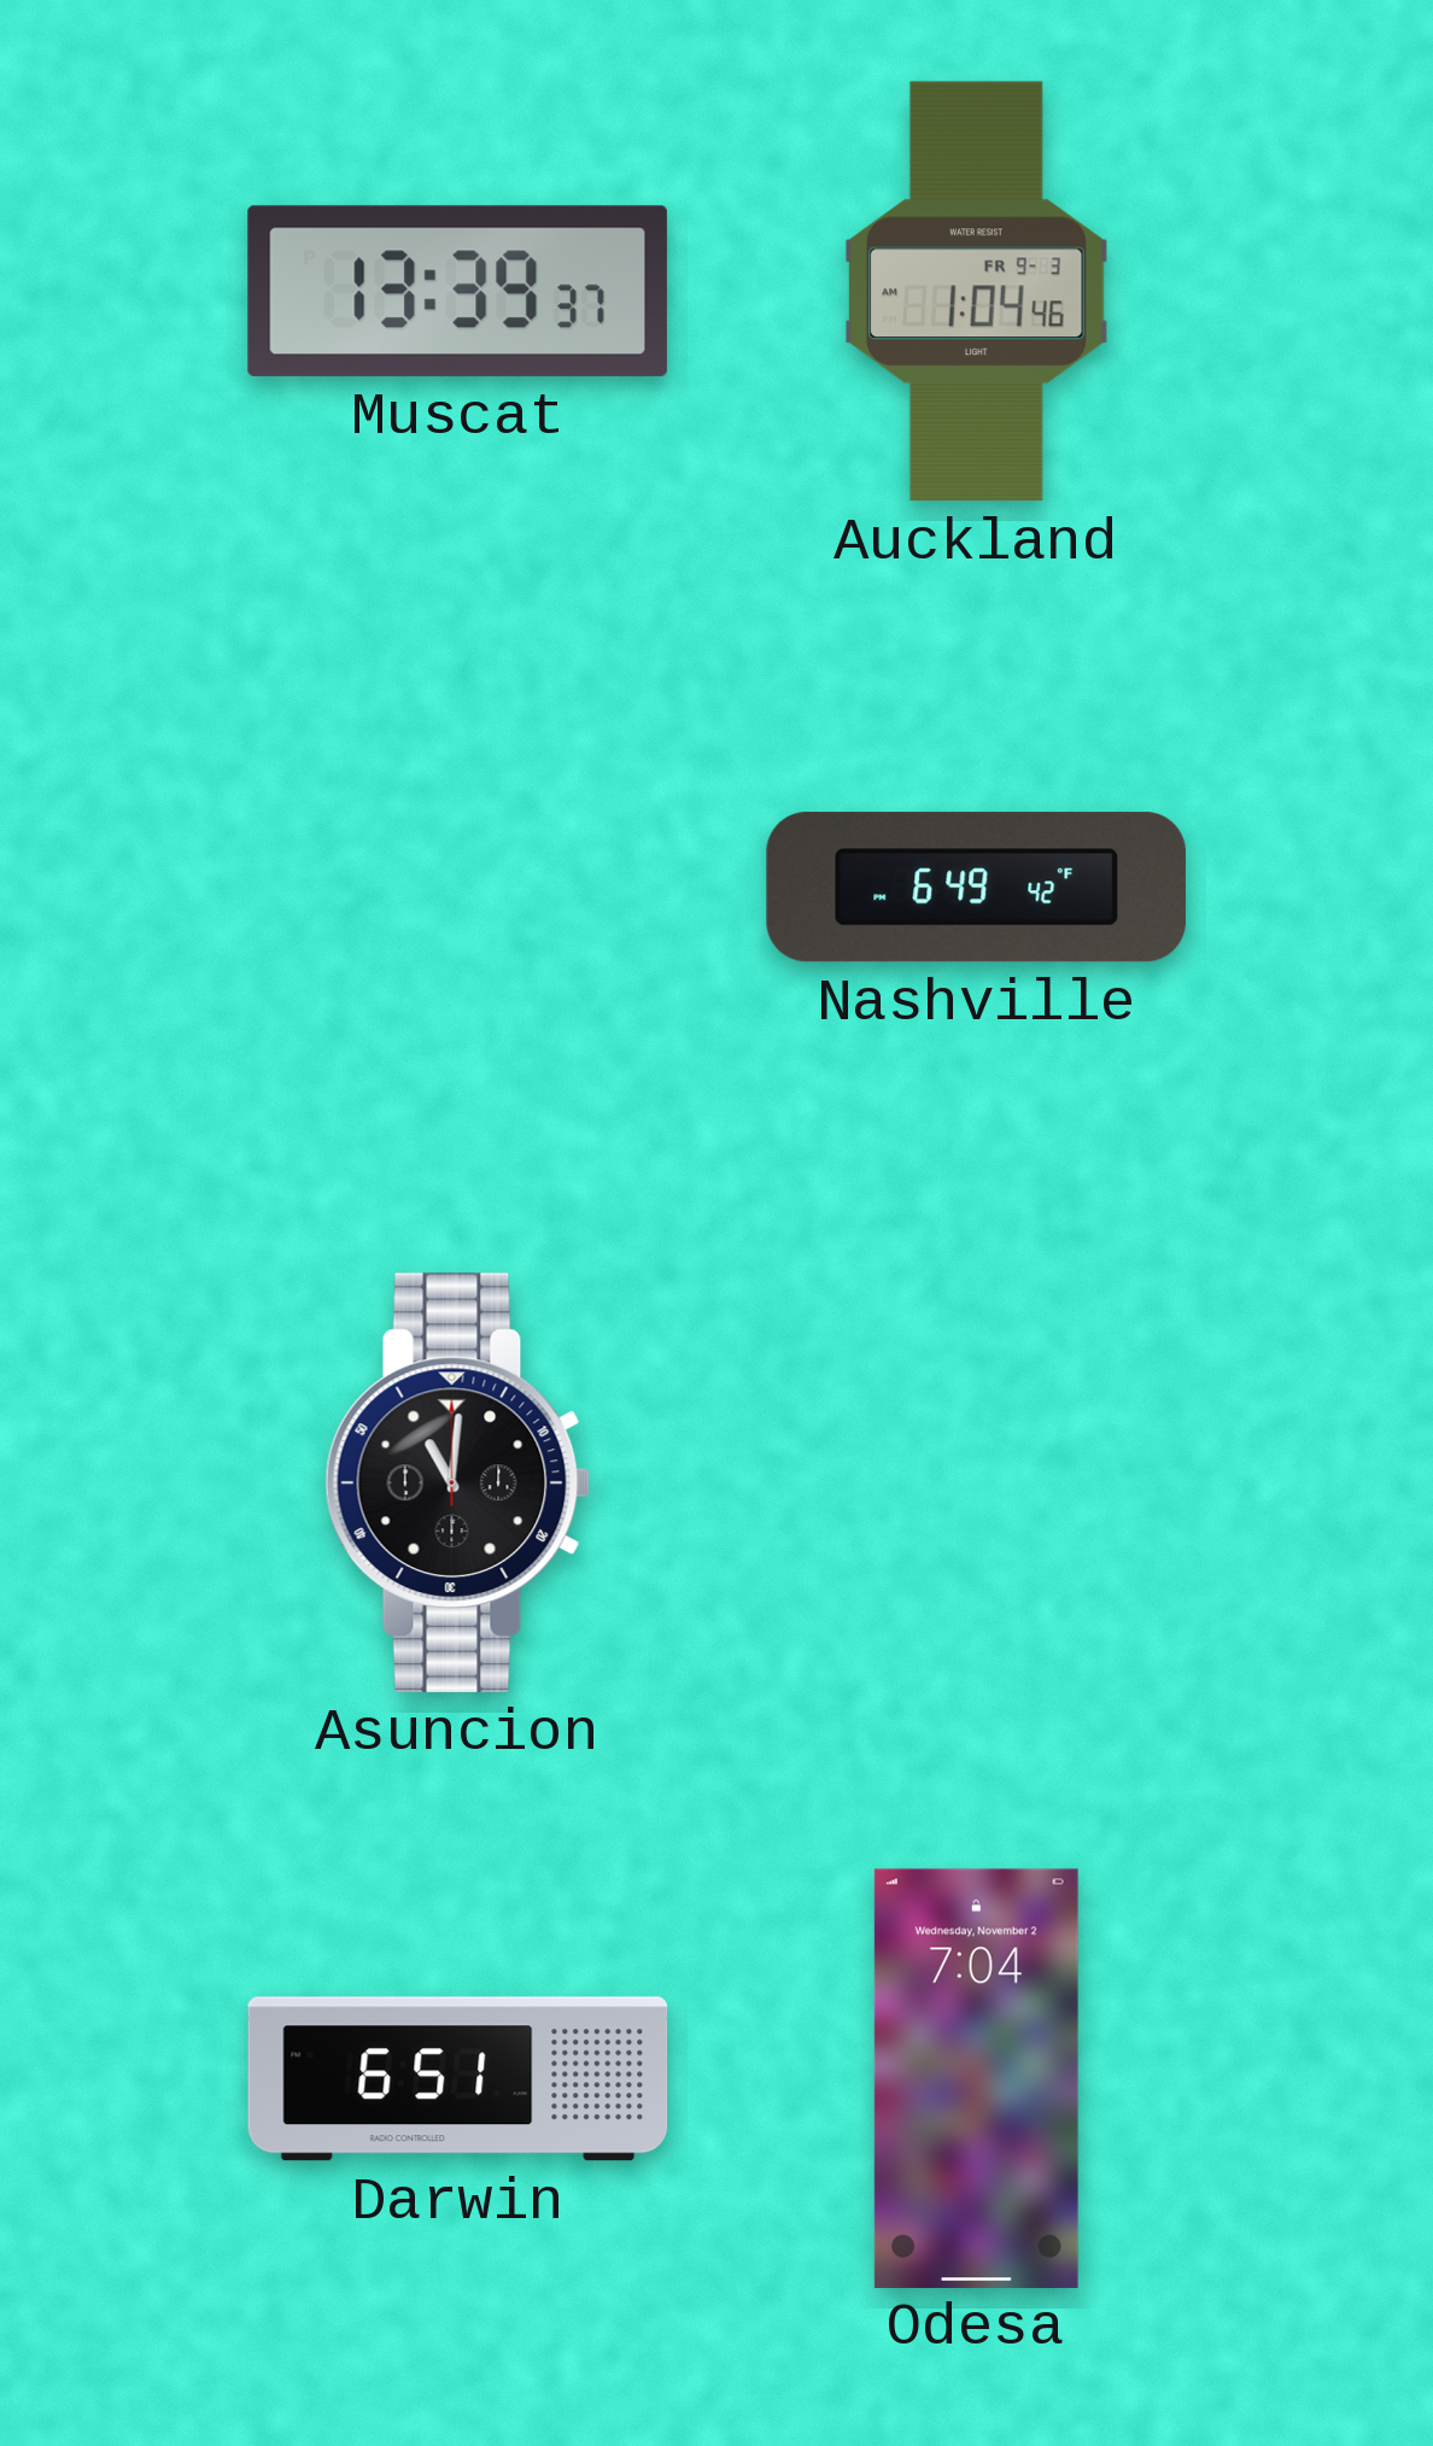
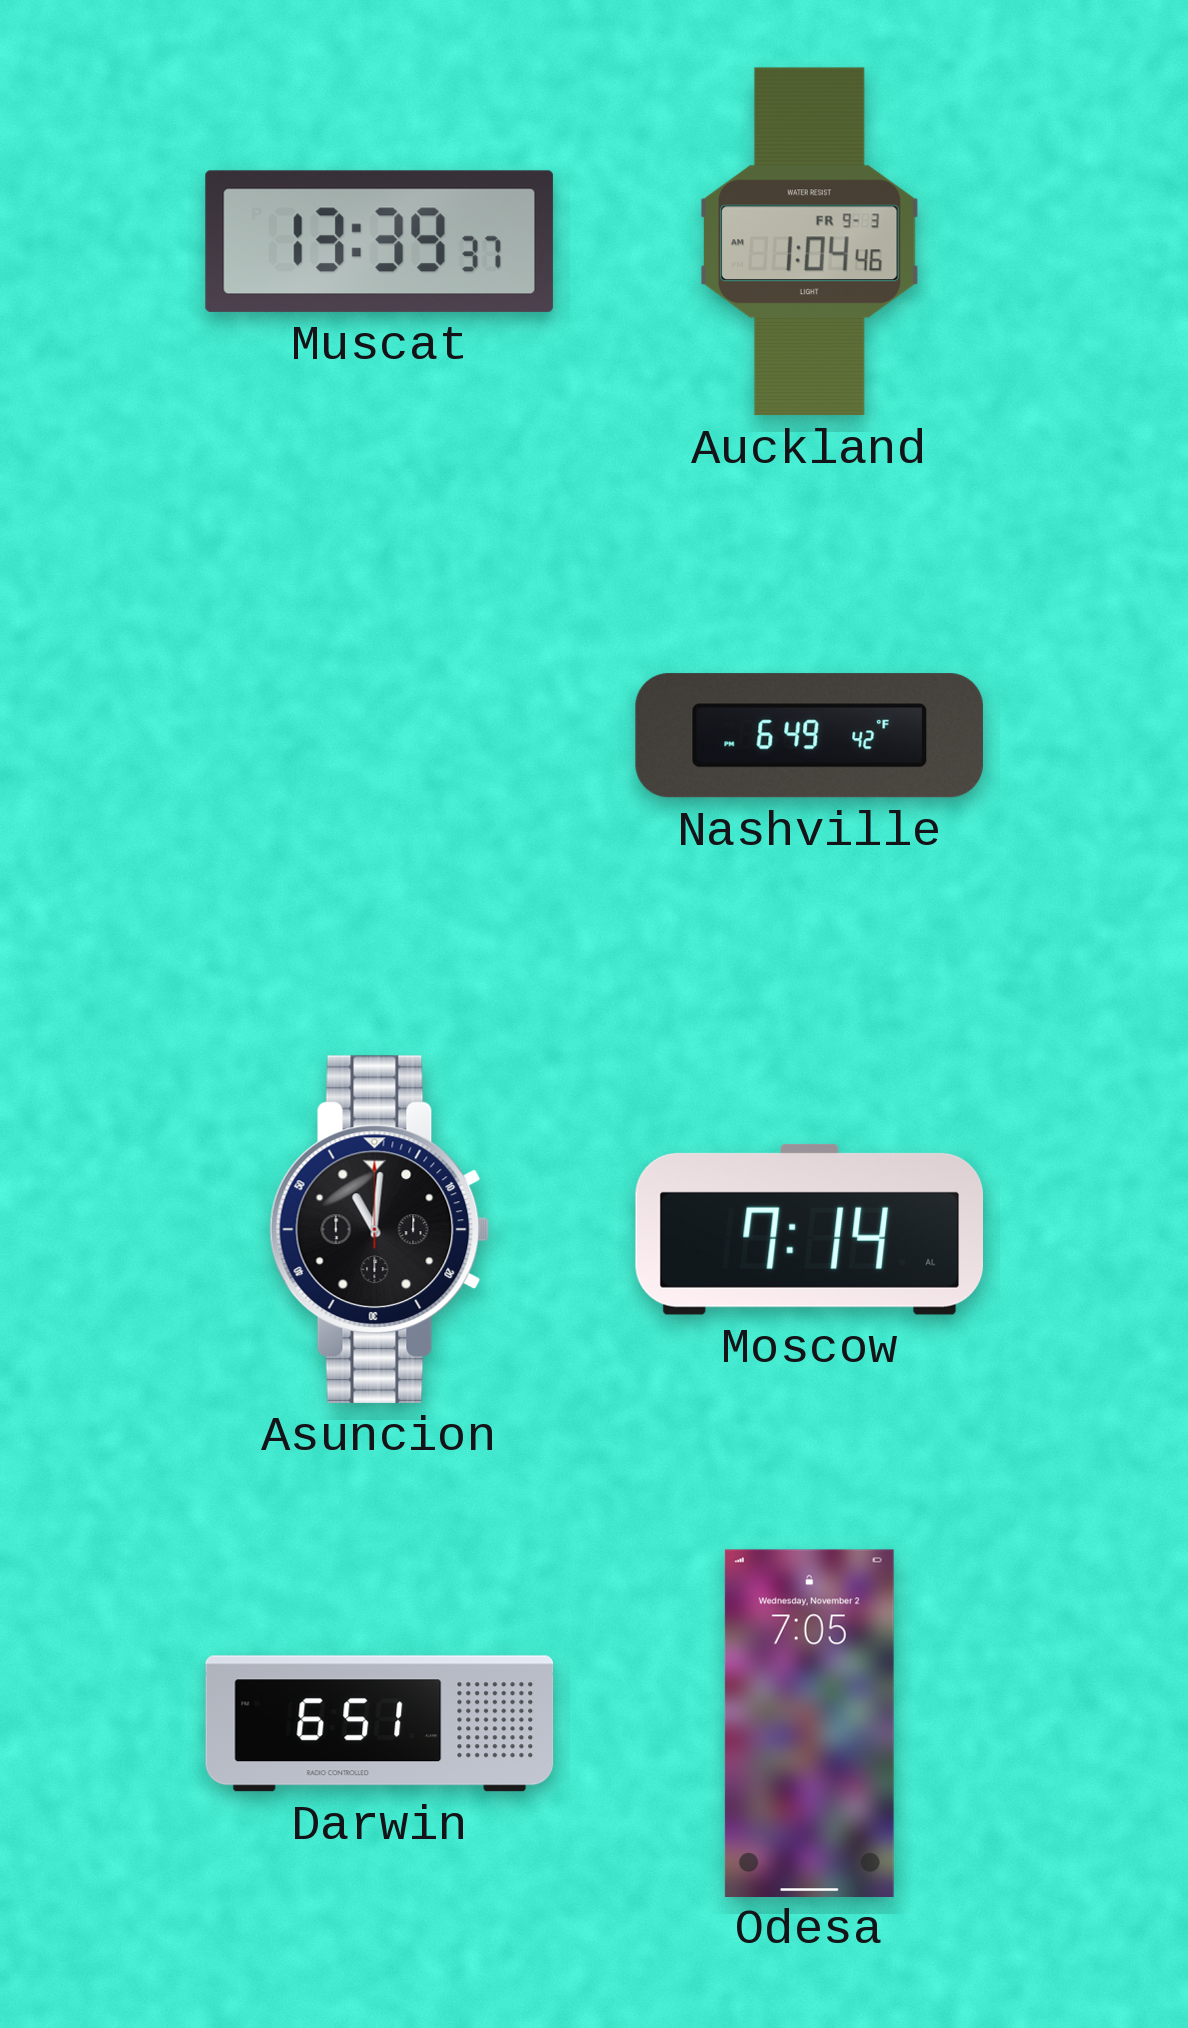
Moscow: none -> 7:14
Odesa: 7:04 -> 7:05
